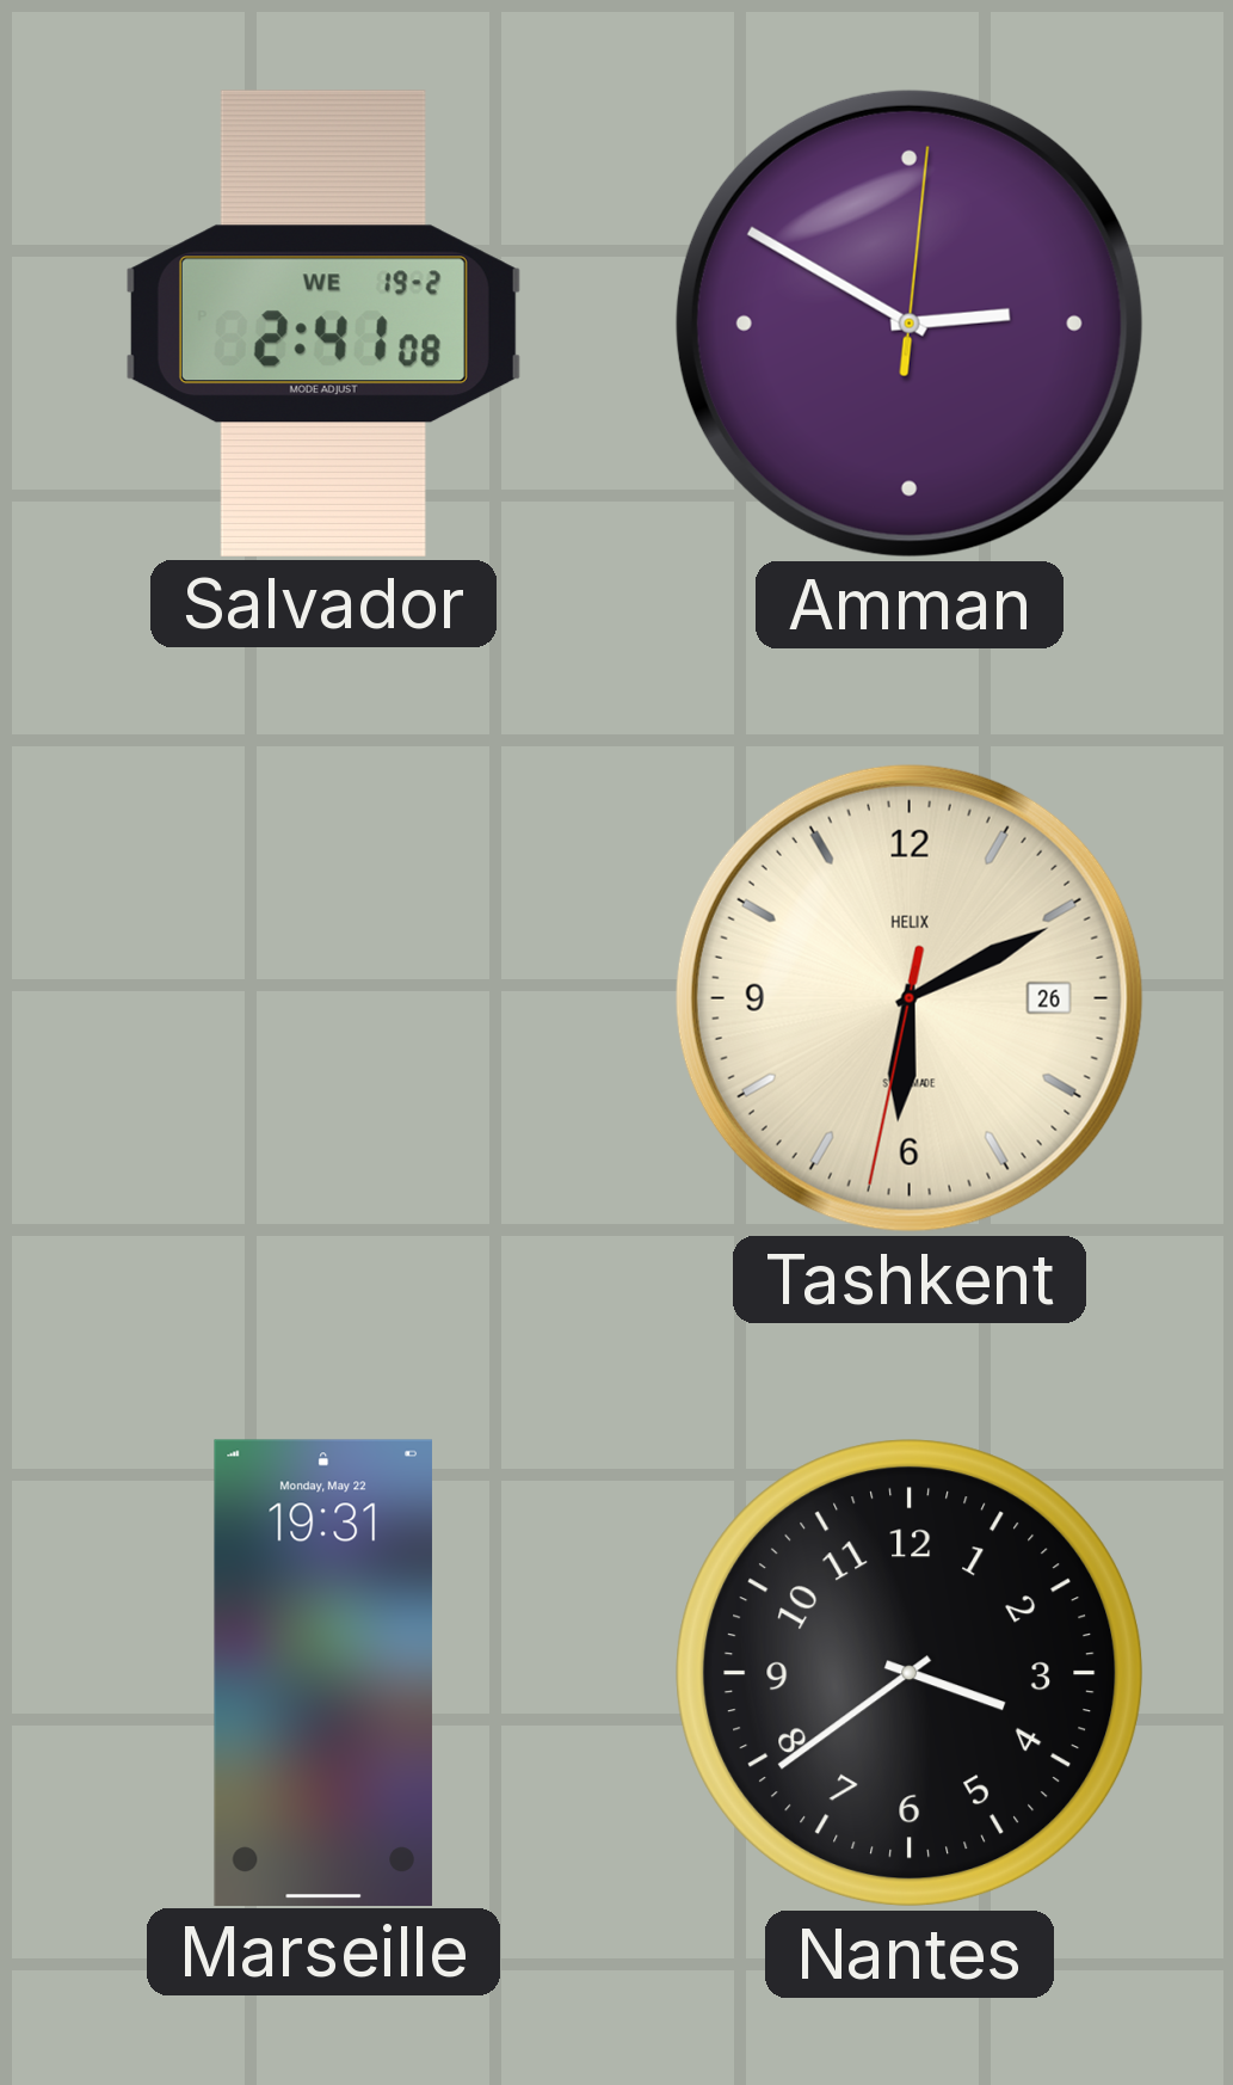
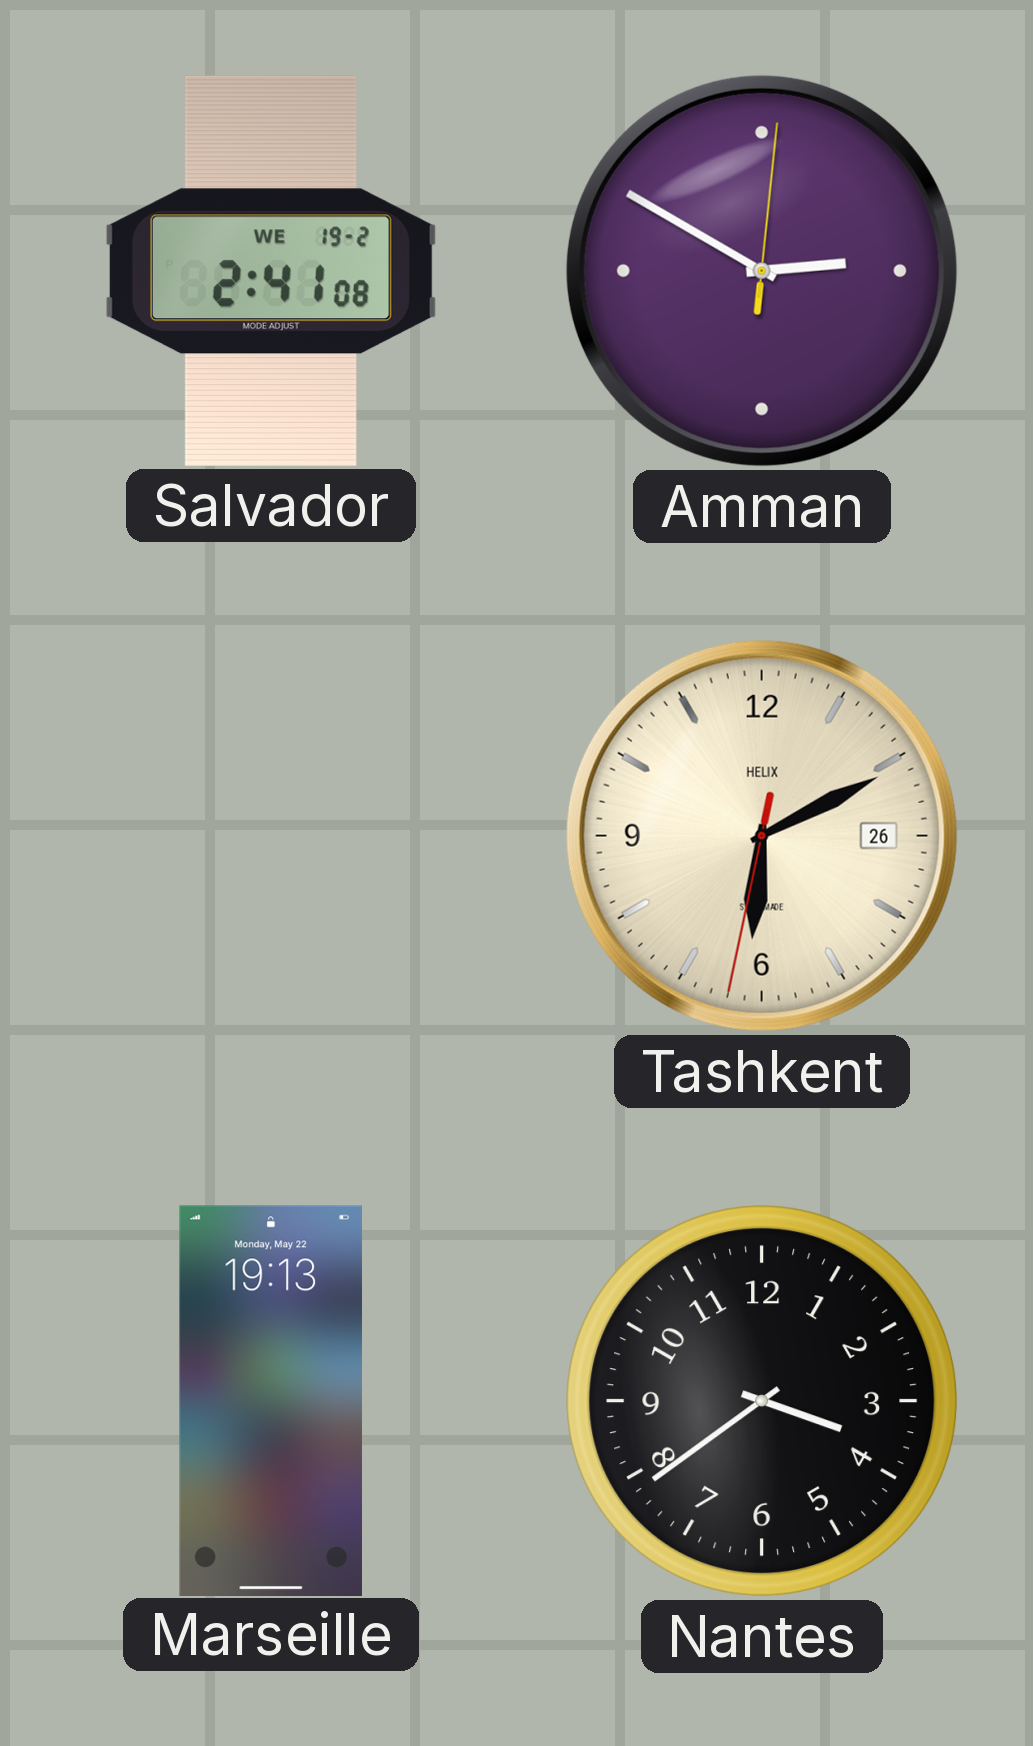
Marseille: 19:31 -> 19:13
